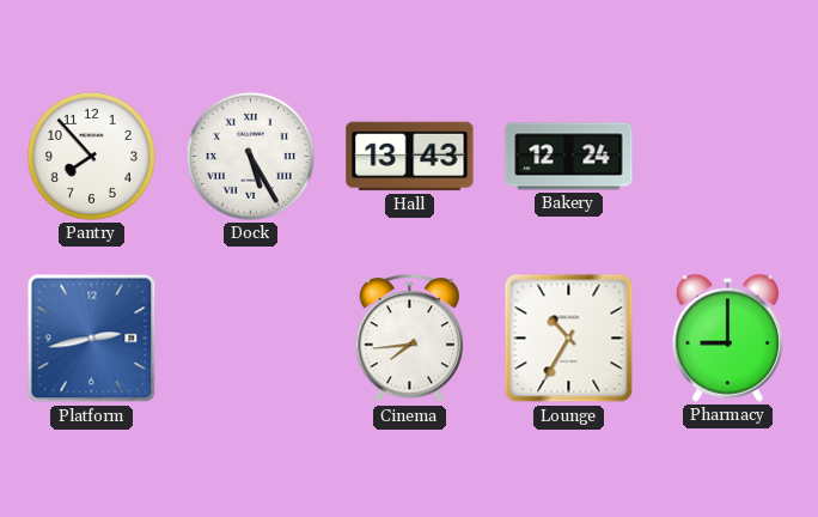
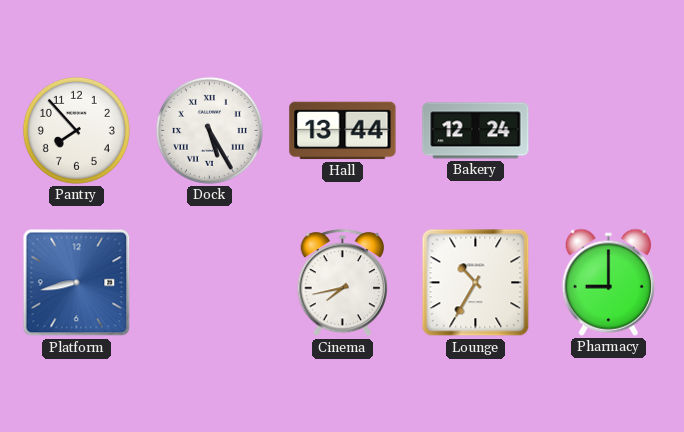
Hall: 13:43 -> 13:44
Platform: 2:43 -> 8:43
Cinema: 7:44 -> 7:43
